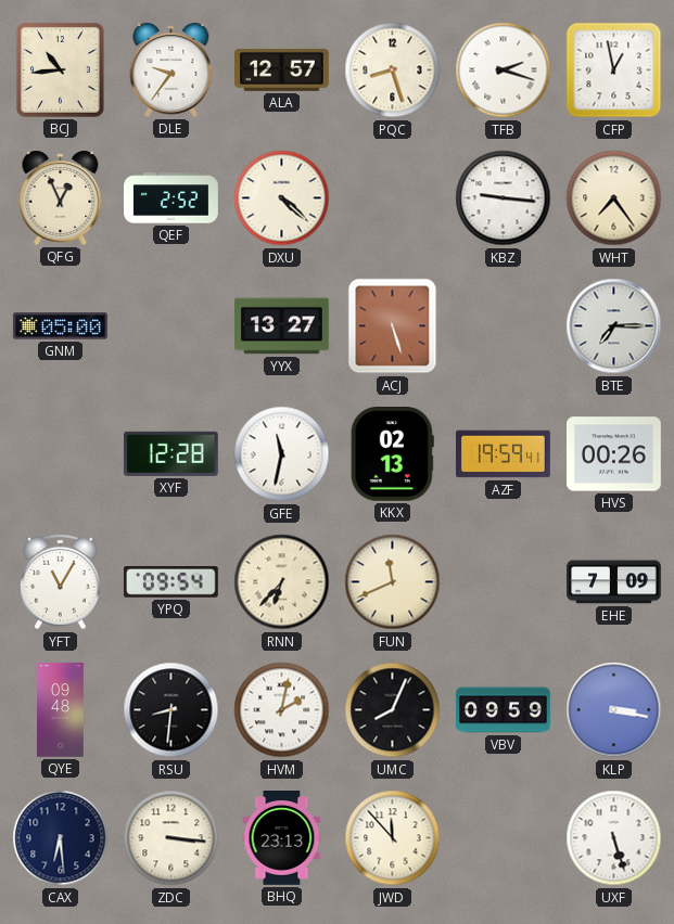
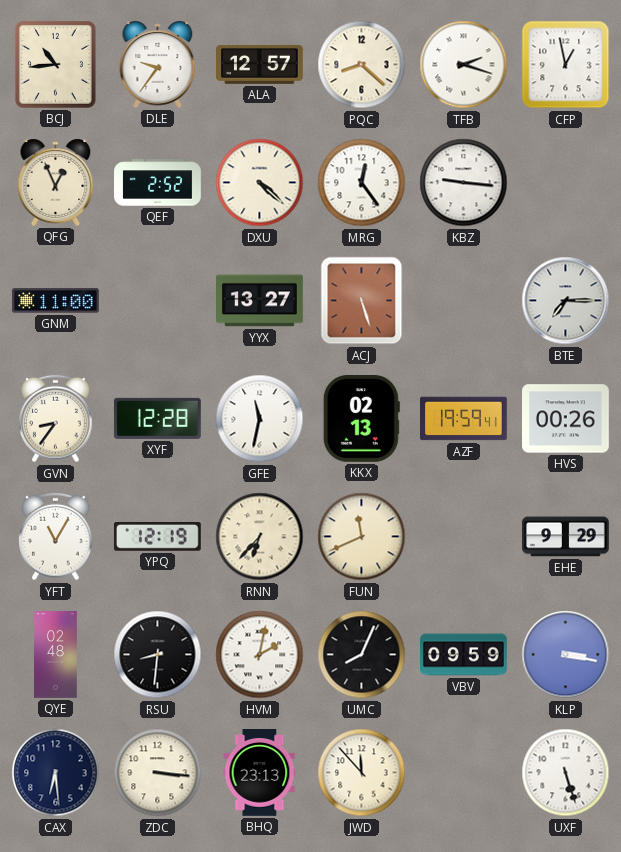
PQC: 8:27 -> 8:22
MRG: none -> 12:24
WHT: 7:24 -> none
GNM: 05:00 -> 11:00
GVN: none -> 8:36
YPQ: 09:54 -> 12:19
EHE: 7:09 -> 9:29
QYE: 09:48 -> 02:48
